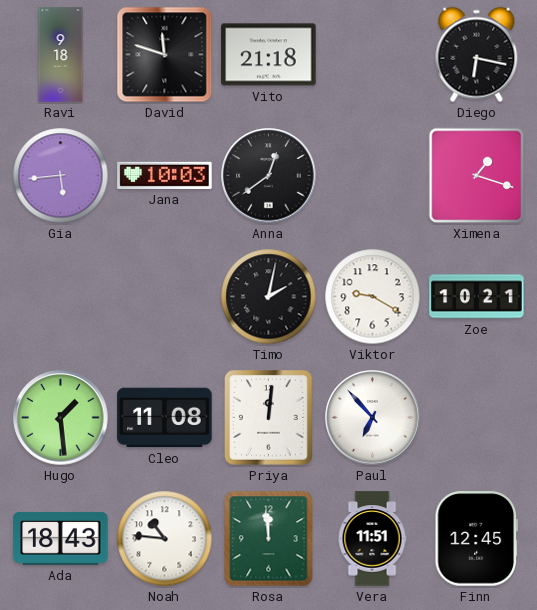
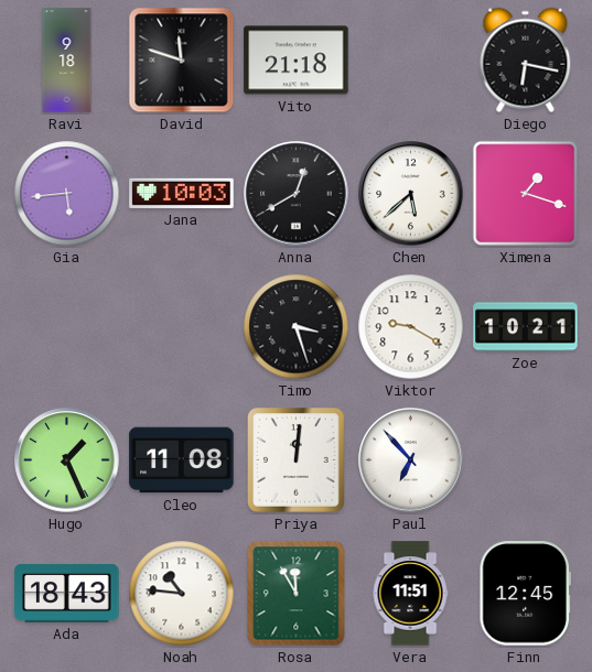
Anna: 12:39 -> 12:40
Chen: none -> 5:38
Timo: 2:02 -> 3:27
Hugo: 1:29 -> 1:26
Rosa: 11:59 -> 11:55
